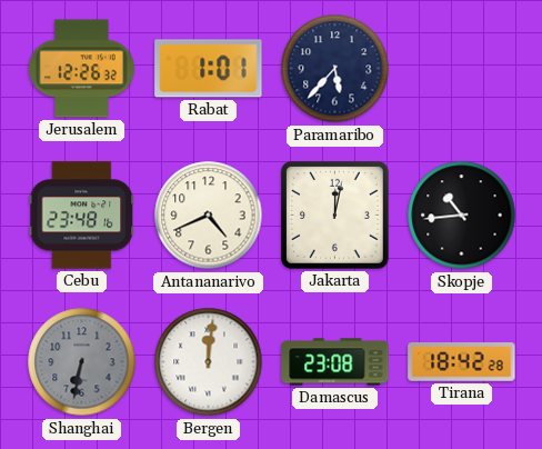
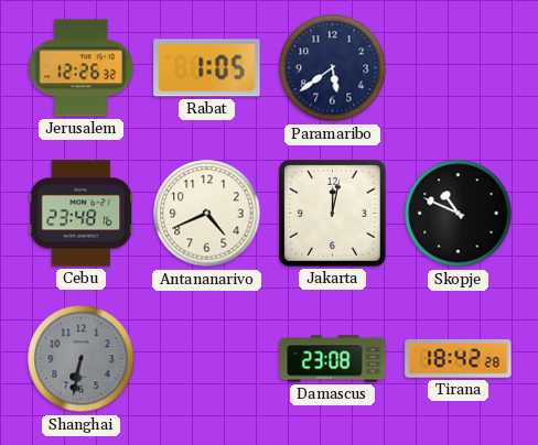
Rabat: 1:01 -> 1:05
Paramaribo: 5:37 -> 5:39
Skopje: 10:44 -> 10:49
Bergen: 12:01 -> none
